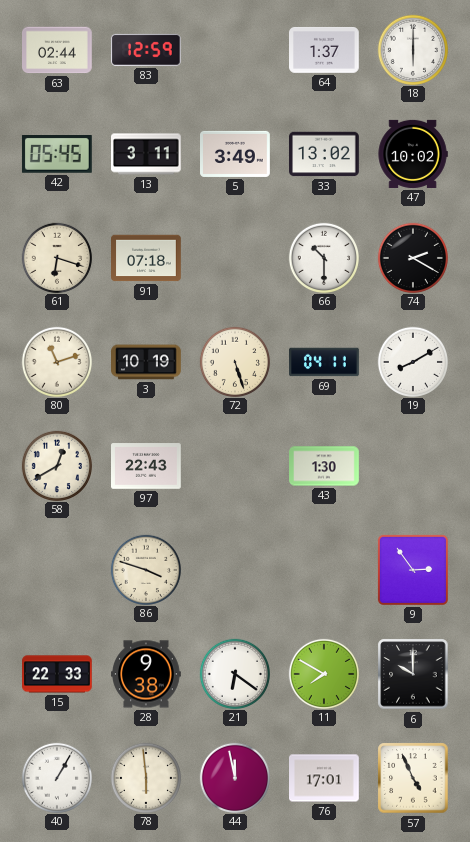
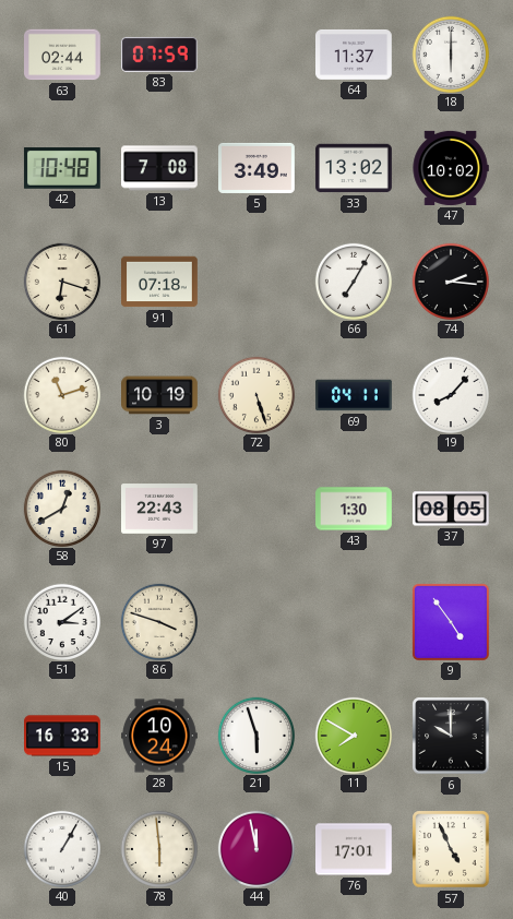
83: 12:59 -> 07:59
64: 1:37 -> 11:37
42: 05:45 -> 10:48
13: 3:11 -> 7:08
66: 10:30 -> 7:05
74: 2:20 -> 2:16
19: 8:10 -> 8:07
37: none -> 08:05
51: none -> 3:09
9: 2:54 -> 4:54
15: 22:33 -> 16:33
28: 9:38 -> 10:24
21: 6:21 -> 5:57
